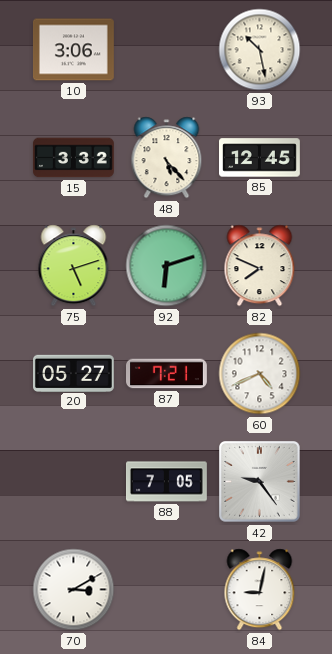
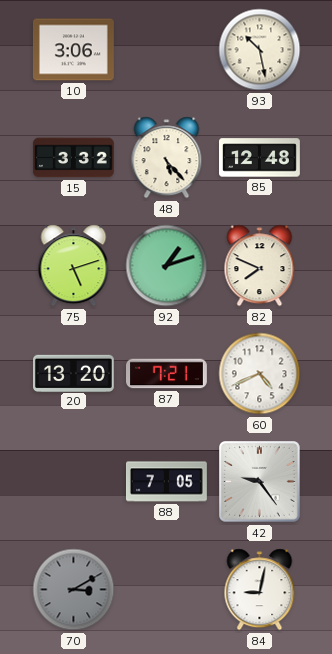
85: 12:45 -> 12:48
92: 6:12 -> 1:12
20: 05:27 -> 13:20
70 dial: white -> grey
